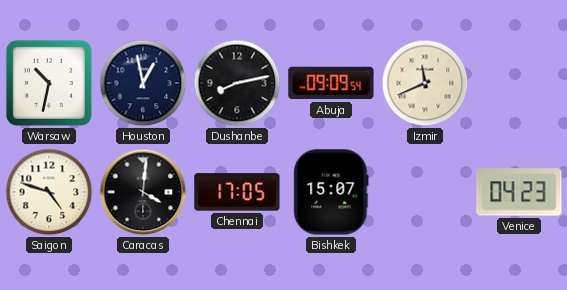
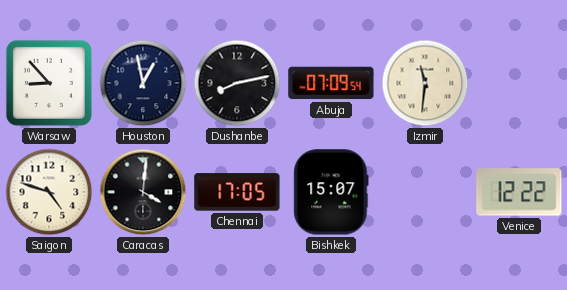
Warsaw: 10:32 -> 8:53
Abuja: 09:09 -> 07:09
Izmir: 11:41 -> 11:31
Venice: 04:23 -> 12:22
